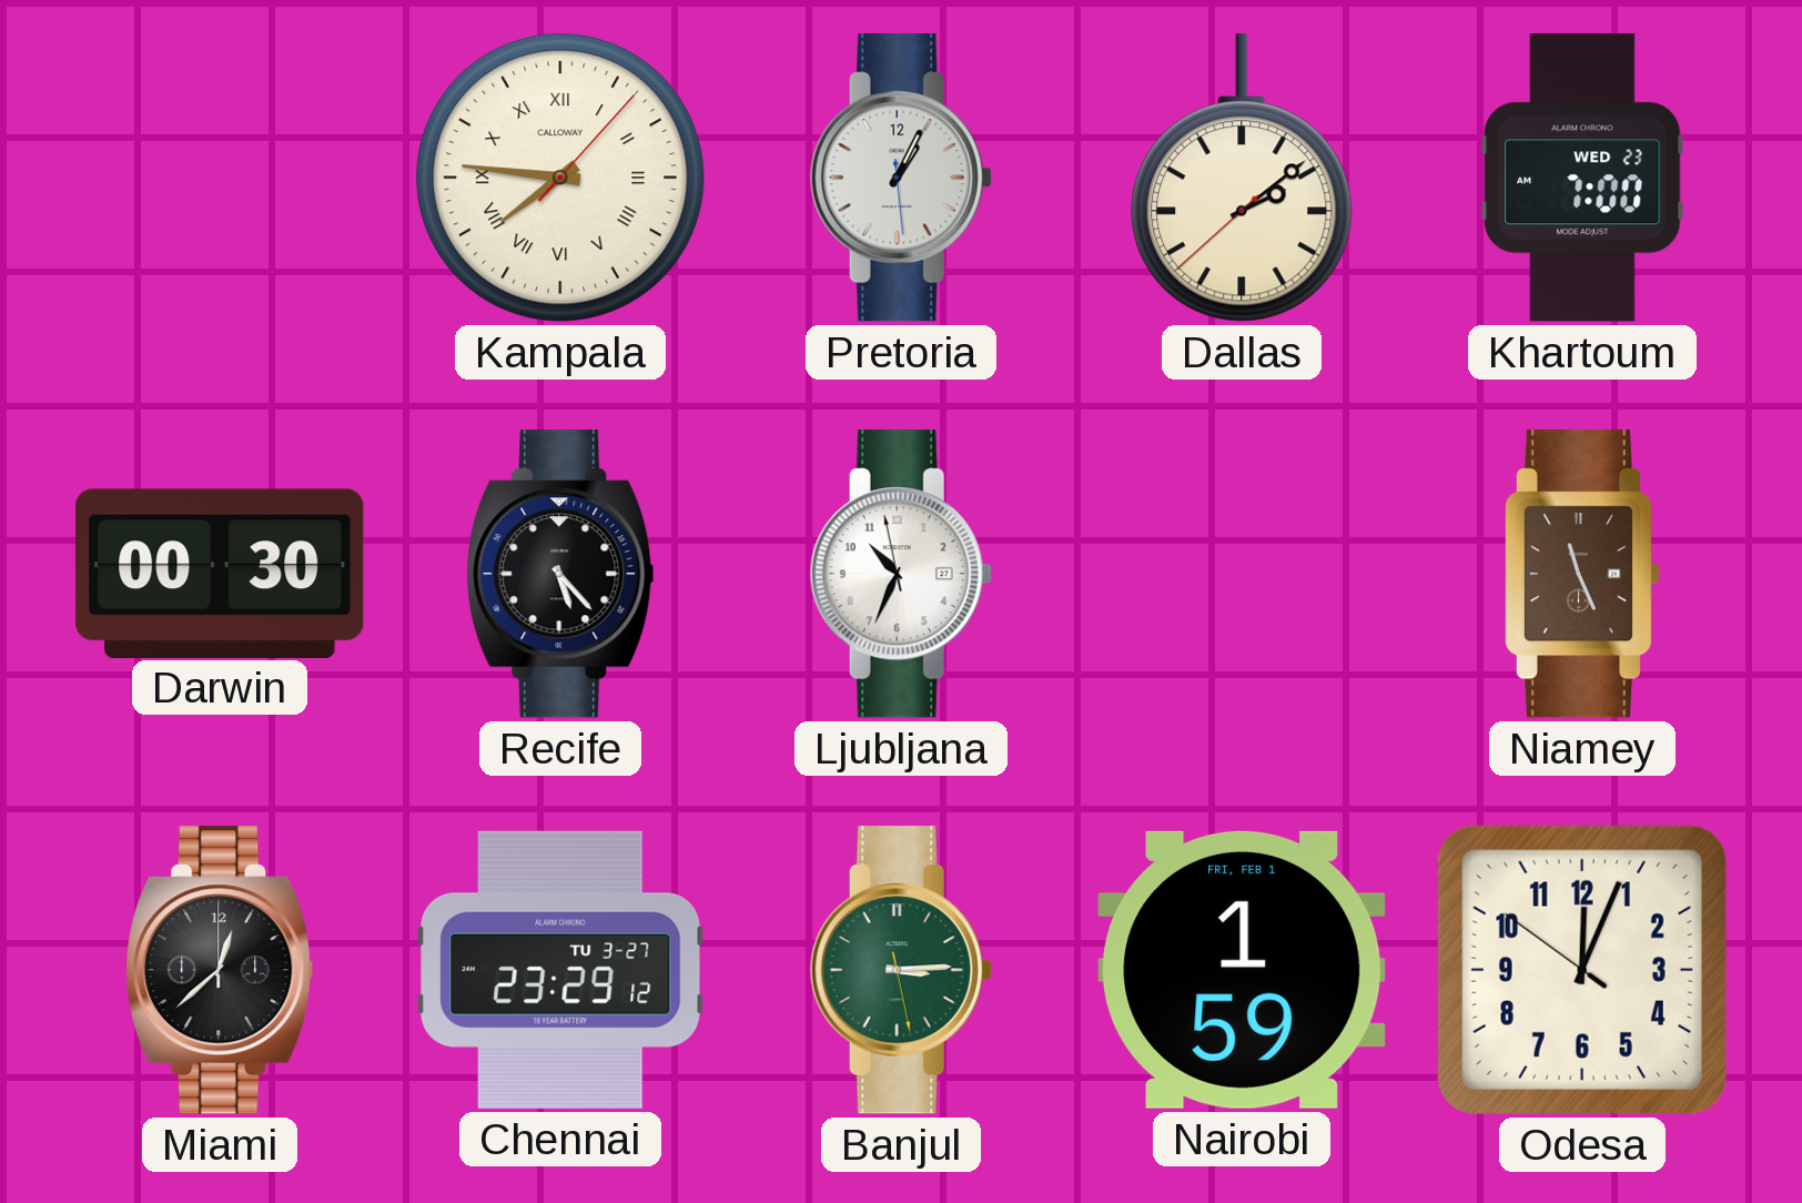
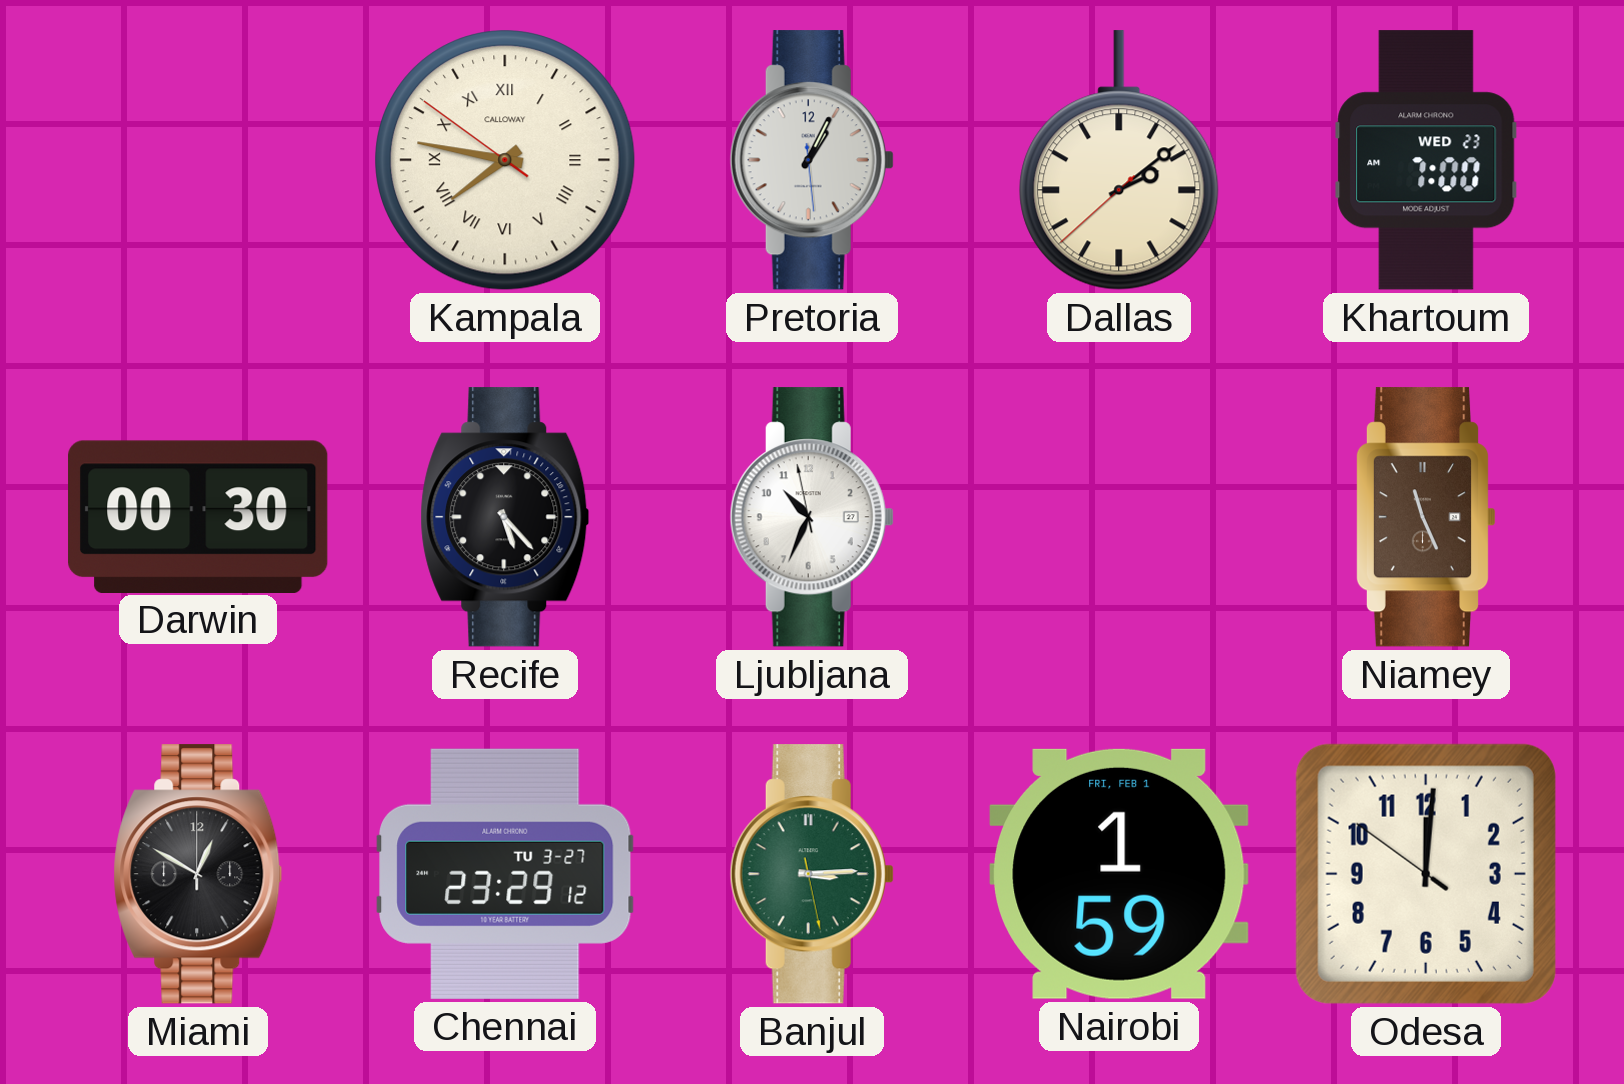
Kampala: 7:46:07 -> 7:46:51
Miami: 12:38 -> 12:50
Odesa: 12:03 -> 12:00
